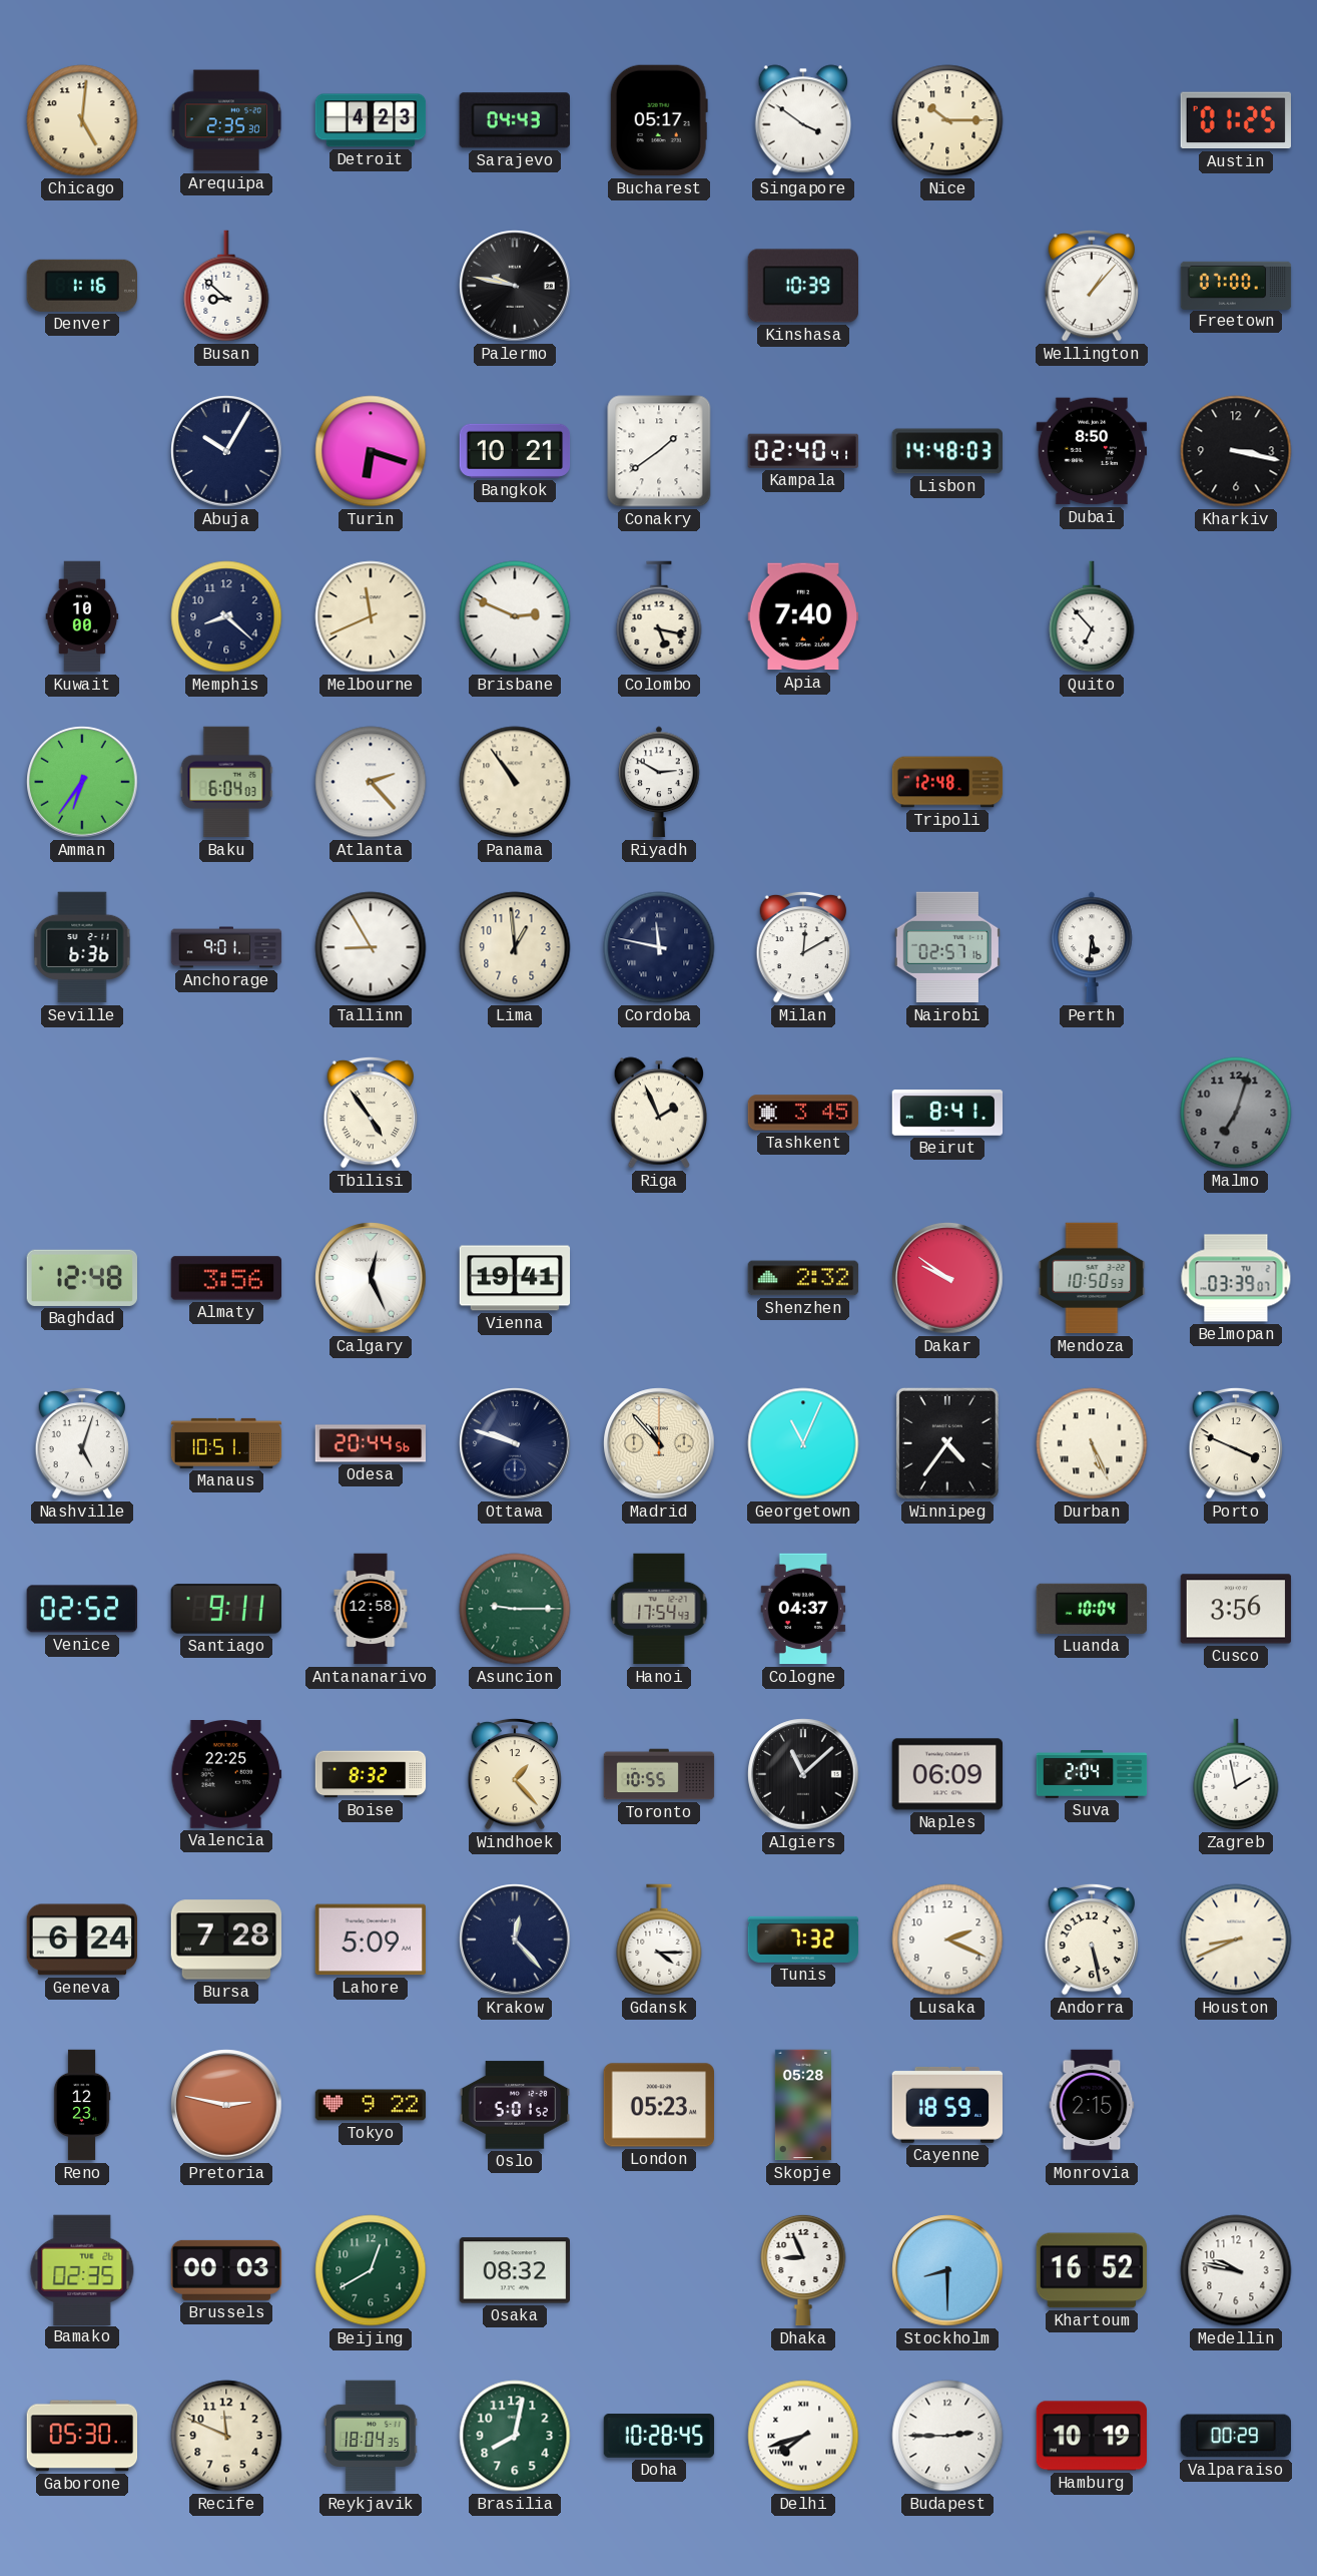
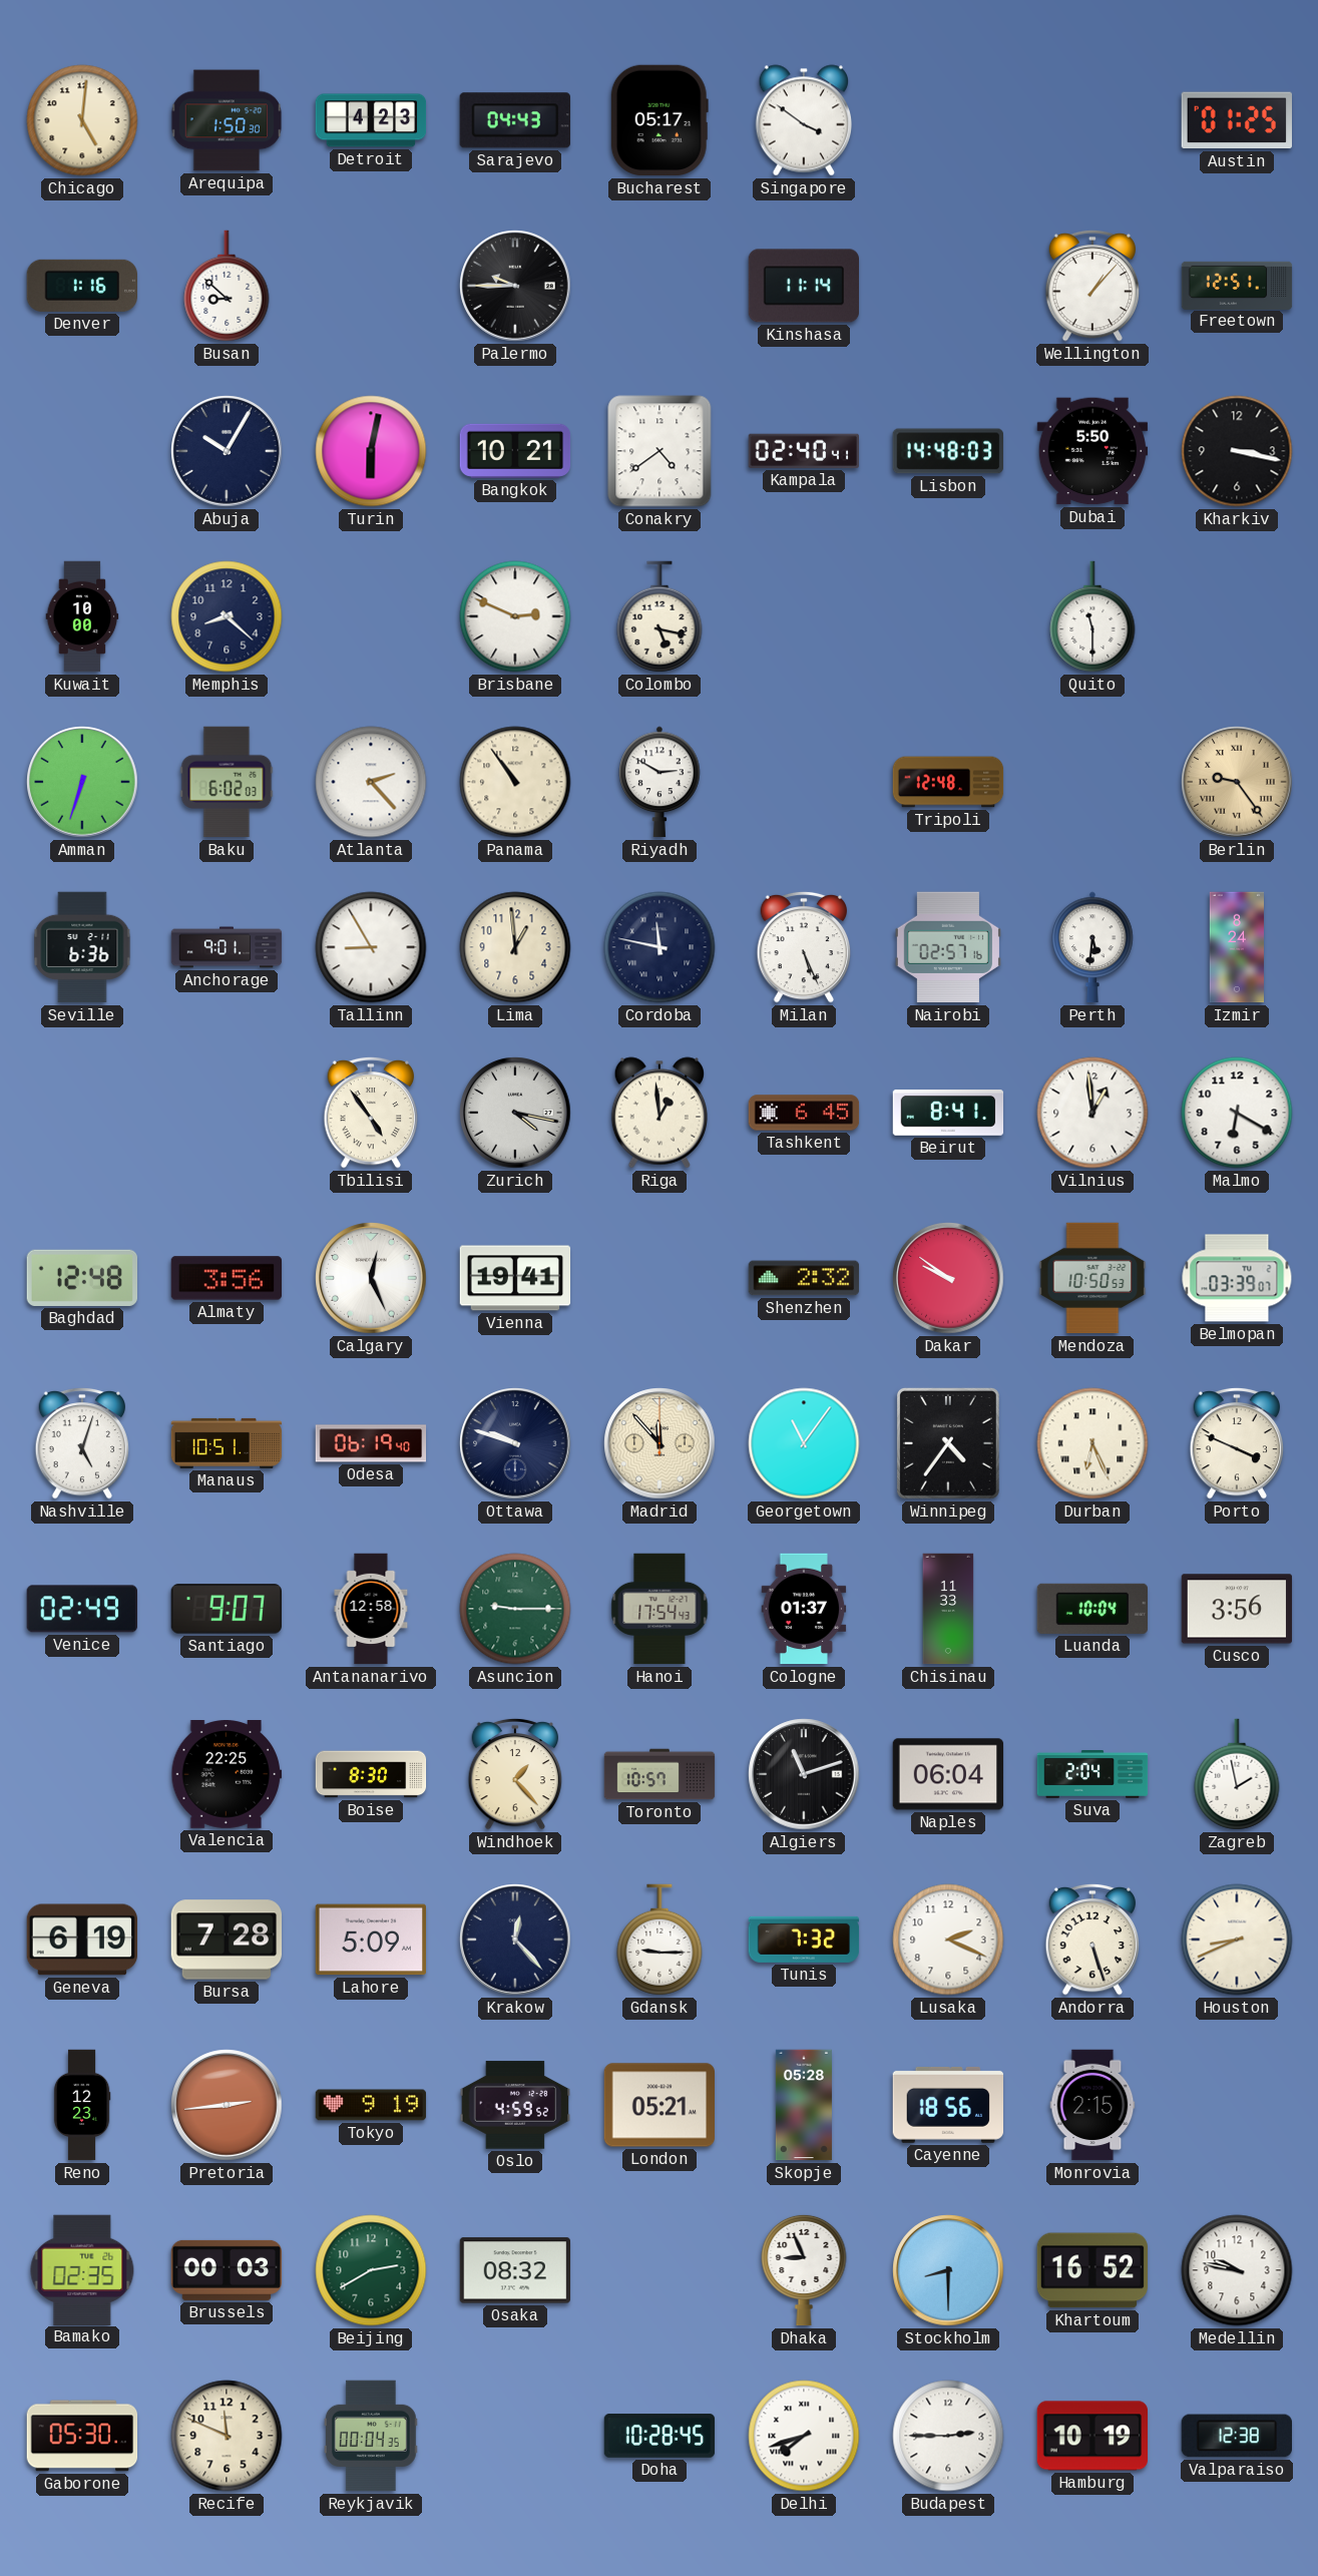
Arequipa: 2:35 -> 1:50
Nice: 10:15 -> none
Palermo: 9:47 -> 9:45
Kinshasa: 10:39 -> 11:14
Freetown: 07:00 -> 12:51
Turin: 6:18 -> 6:02
Conakry: 1:39 -> 4:39
Dubai: 8:50 -> 5:50
Melbourne: 11:41 -> none
Apia: 7:40 -> none
Quito: 6:53 -> 11:30
Amman: 6:36 -> 6:33
Baku: 6:04 -> 6:02
Berlin: none -> 9:24
Milan: 12:10 -> 5:26
Izmir: none -> 8:24
Zurich: none -> 4:17
Riga: 1:56 -> 12:59
Tashkent: 3:45 -> 6:45
Vilnius: none -> 12:59
Malmo: 7:03 -> 6:20
Malmo dial: grey -> white
Odesa: 20:44 -> 06:19
Madrid: 10:53 -> 11:53
Georgetown: 11:04 -> 11:06
Durban: 5:26 -> 6:26
Venice: 02:52 -> 02:49
Santiago: 9:11 -> 9:07
Cologne: 04:37 -> 01:37
Chisinau: none -> 11:33
Boise: 8:32 -> 8:30
Toronto: 10:55 -> 10:57
Algiers: 11:08 -> 11:12
Naples: 06:09 -> 06:04
Geneva: 6:24 -> 6:19
Gdansk: 4:15 -> 9:15
Andorra: 5:28 -> 5:27
Pretoria: 2:47 -> 2:44
Tokyo: 9:22 -> 9:19
Oslo: 5:01 -> 4:59
London: 05:23 -> 05:21
Cayenne: 18:59 -> 18:56
Beijing: 12:40 -> 2:40
Reykjavik: 18:04 -> 00:04
Brasilia: 8:02 -> none
Valparaiso: 00:29 -> 12:38
